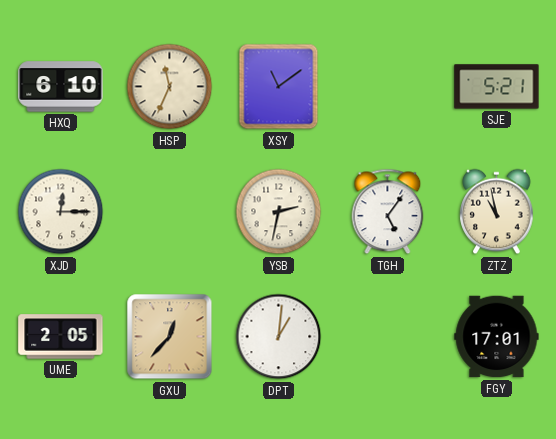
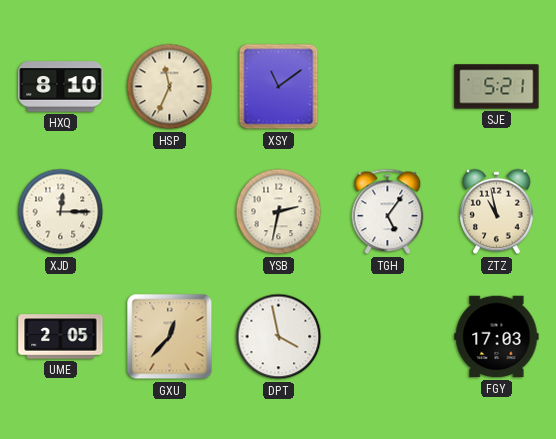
HXQ: 6:10 -> 8:10
DPT: 1:01 -> 3:58
FGY: 17:01 -> 17:03
